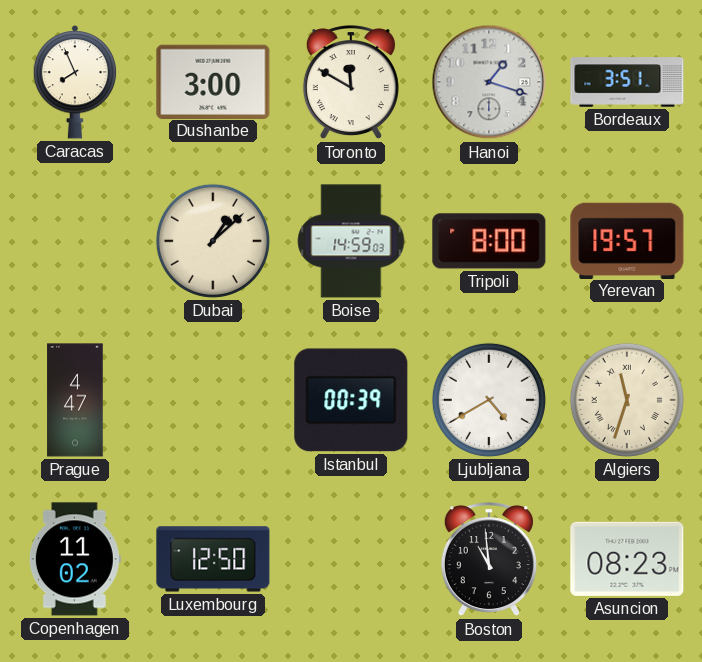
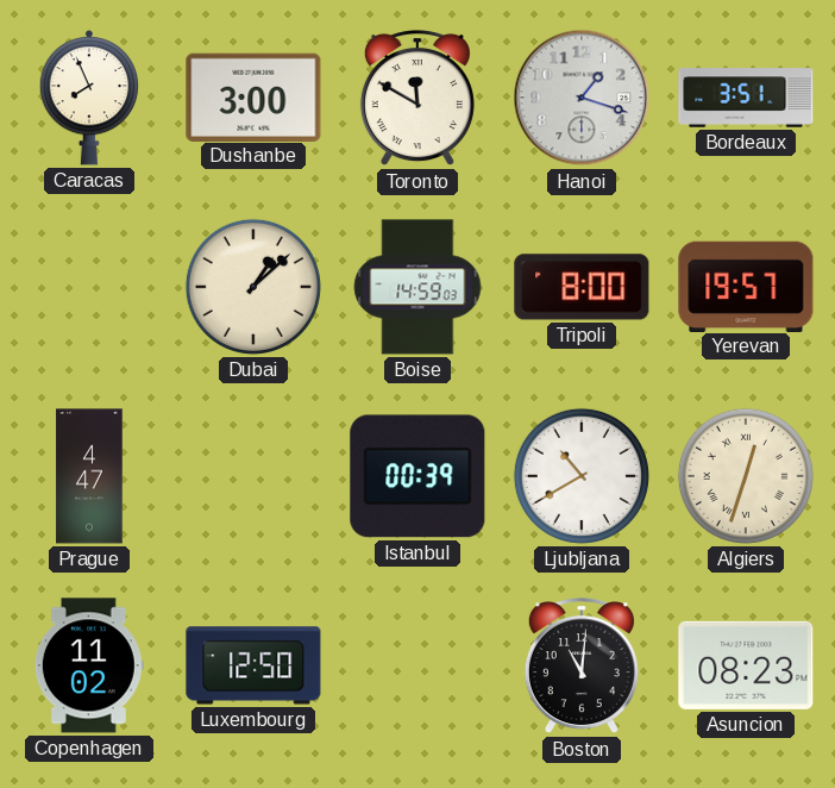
Ljubljana: 4:40 -> 10:40
Algiers: 11:33 -> 12:33
Boston: 10:59 -> 11:01
